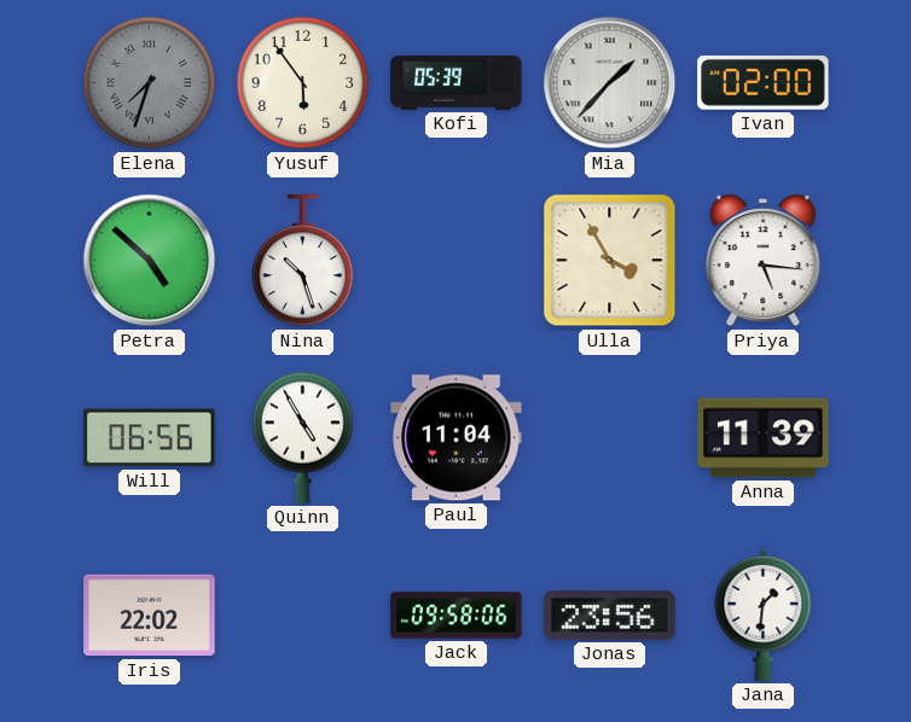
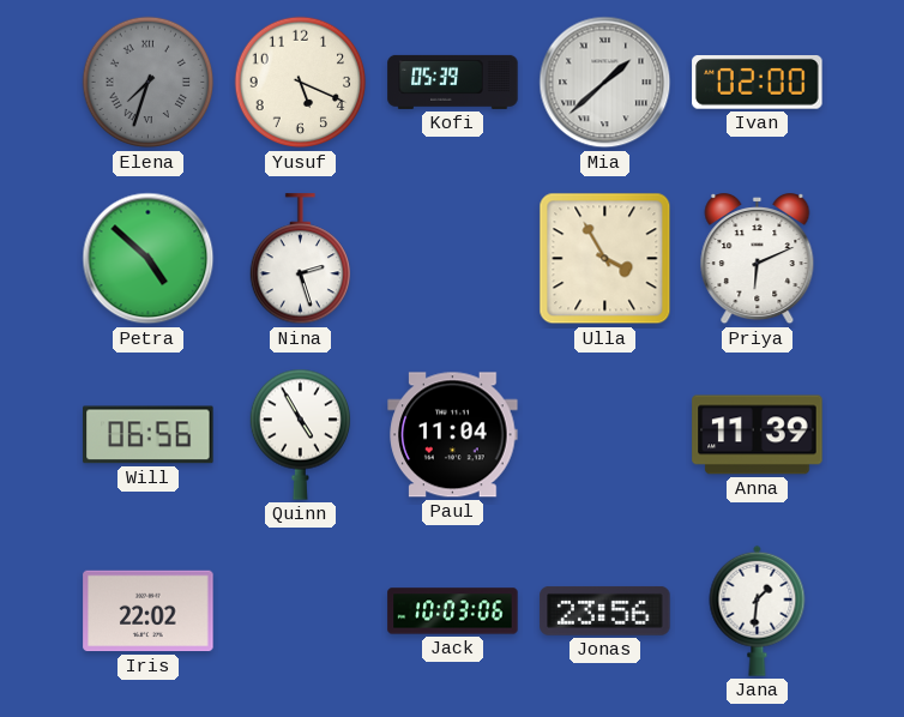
Yusuf: 5:54 -> 5:19
Mia: 1:37 -> 1:38
Nina: 10:27 -> 2:27
Priya: 5:16 -> 6:11
Jack: 09:58 -> 10:03
